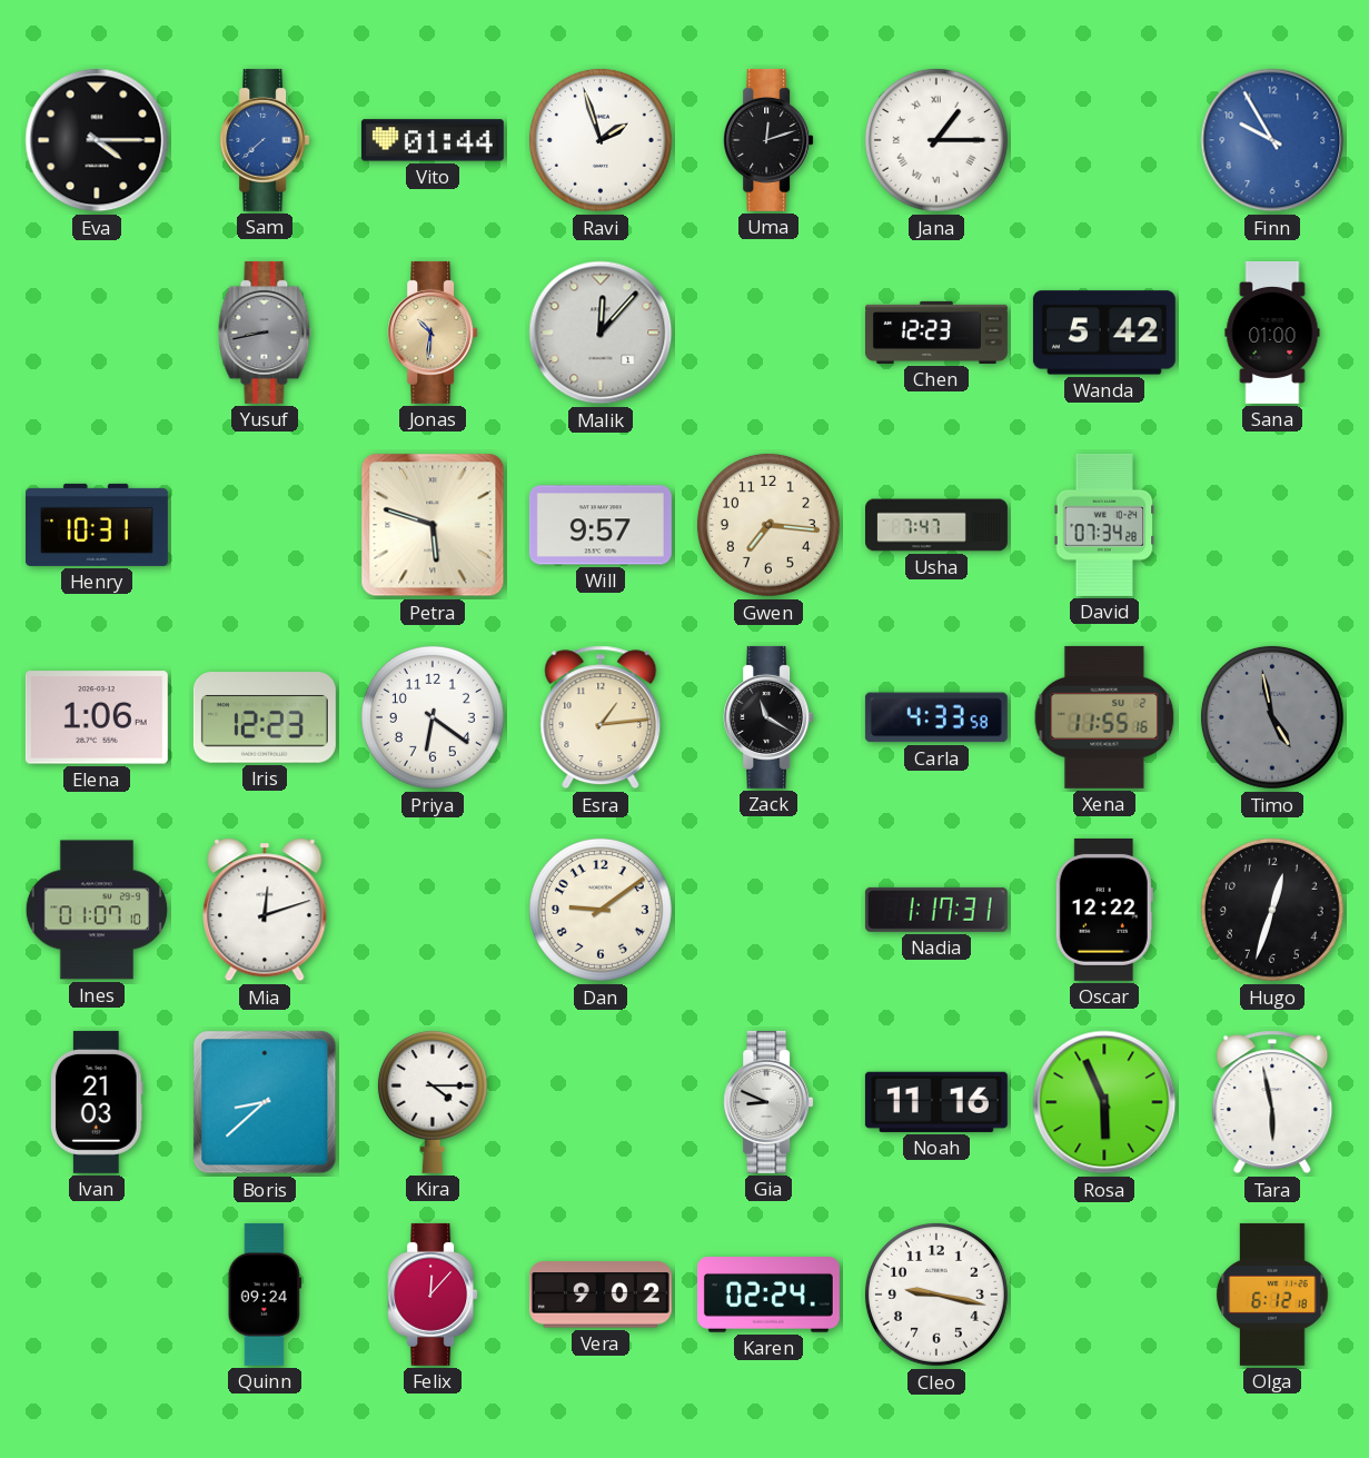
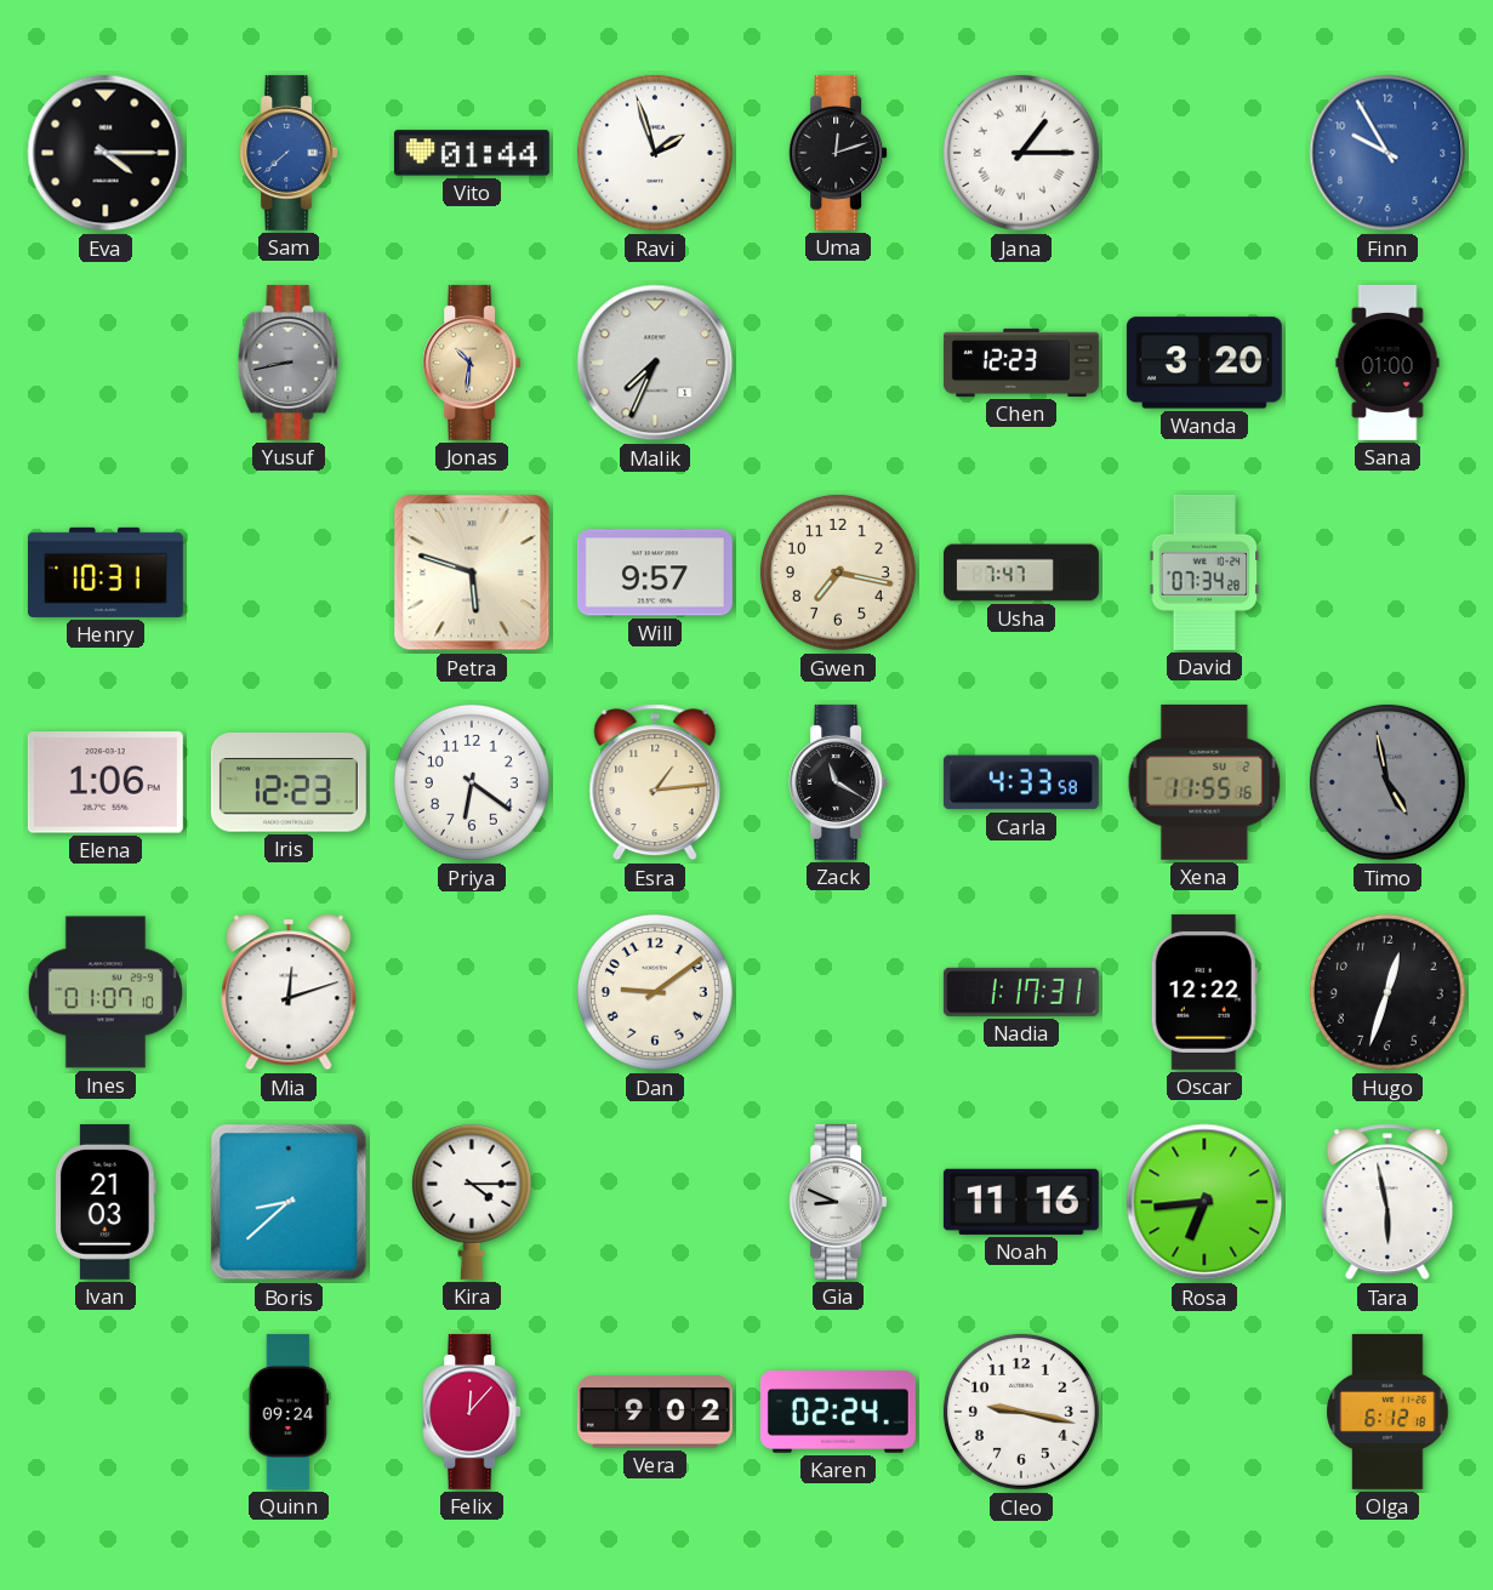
Malik: 12:07 -> 7:34
Wanda: 5:42 -> 3:20
Gwen: 7:16 -> 7:17
Rosa: 5:56 -> 6:44
